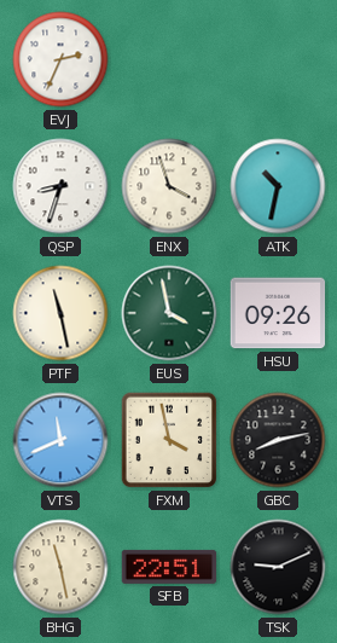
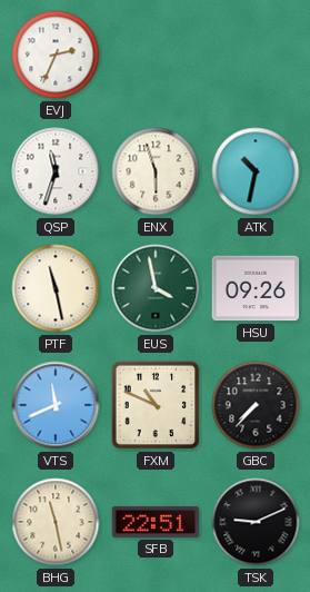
QSP: 8:33 -> 11:33
ENX: 3:57 -> 5:57
FXM: 3:58 -> 10:49
GBC: 8:13 -> 7:37
